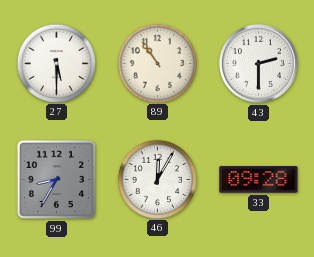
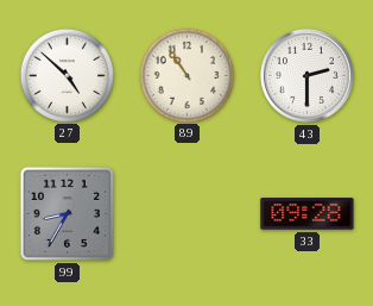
27: 5:30 -> 4:52
46: 12:05 -> none
